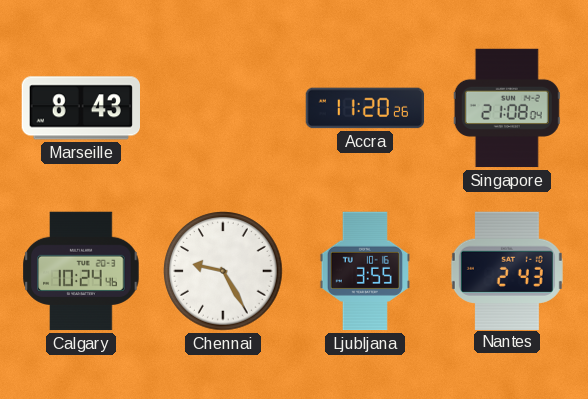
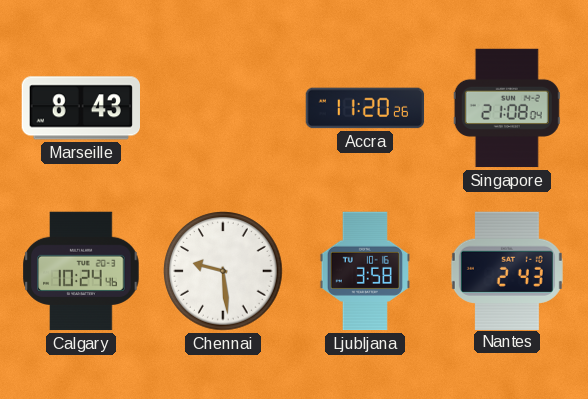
Chennai: 9:25 -> 9:29
Ljubljana: 3:55 -> 3:58
